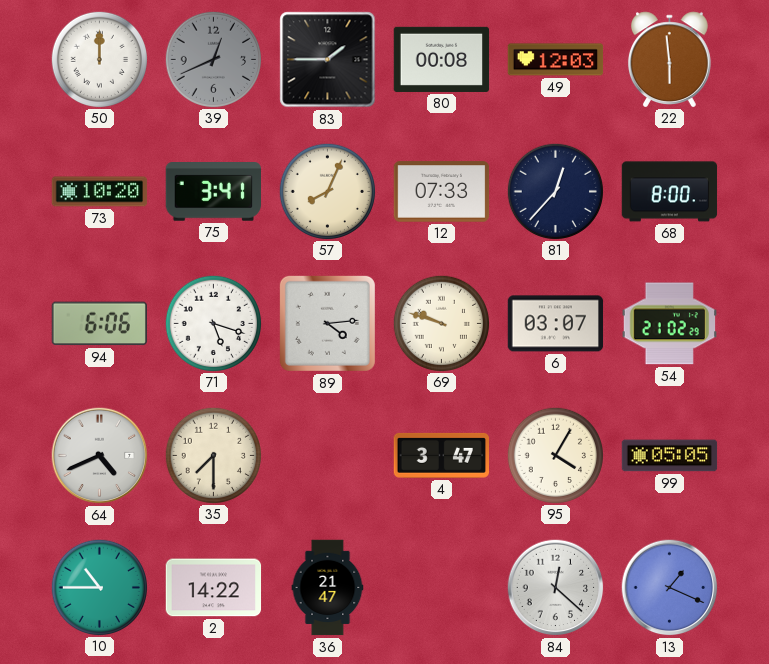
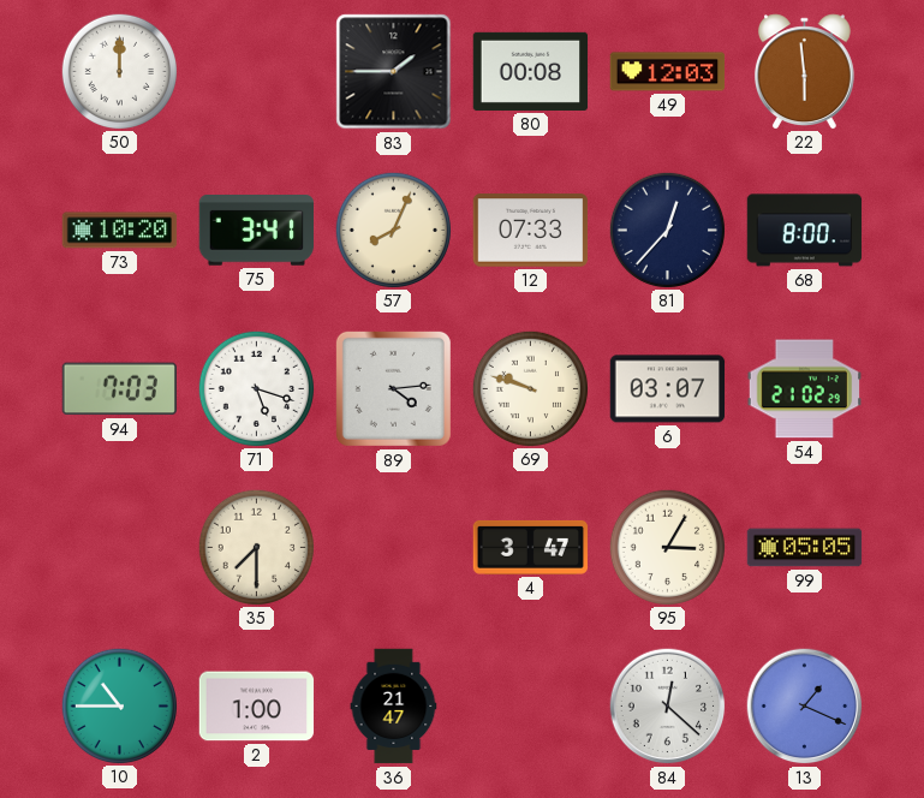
39: 12:41 -> none
94: 6:06 -> 7:03
64: 4:41 -> none
95: 4:05 -> 3:05
2: 14:22 -> 1:00
